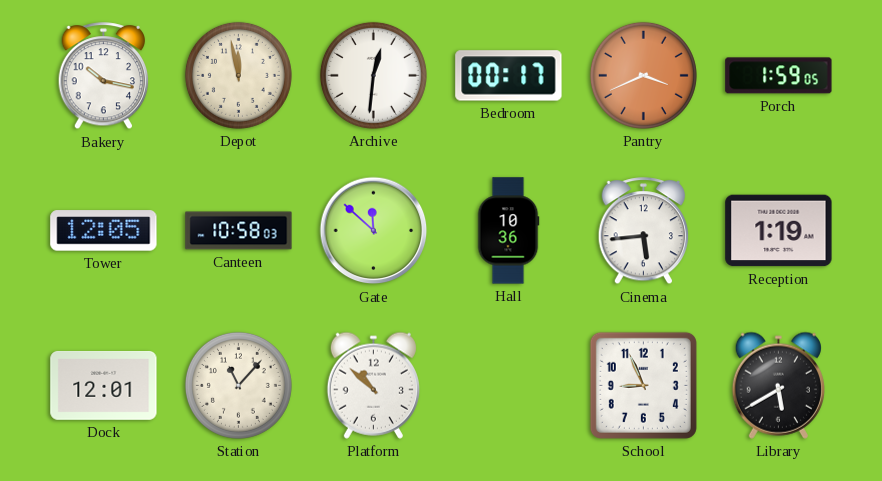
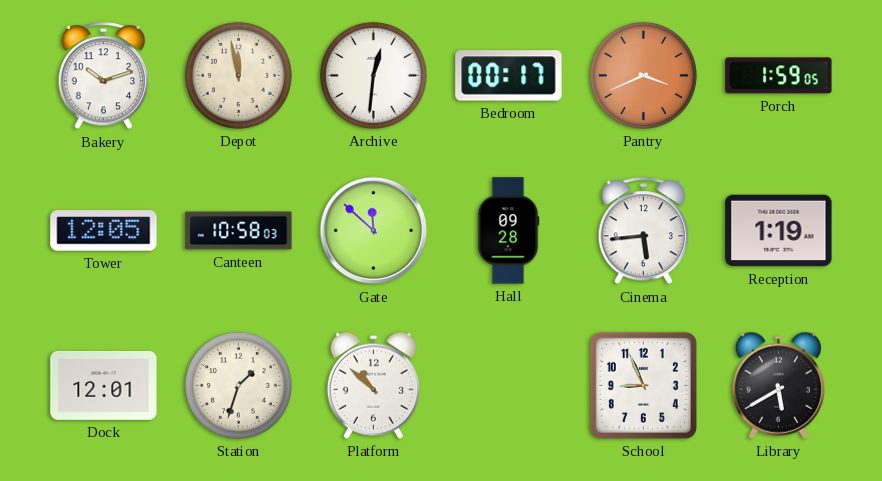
Bakery: 10:17 -> 10:12
Hall: 10:36 -> 09:28
Station: 11:07 -> 1:33
